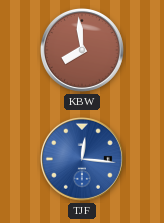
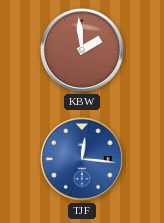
KBW: 7:59 -> 1:59
